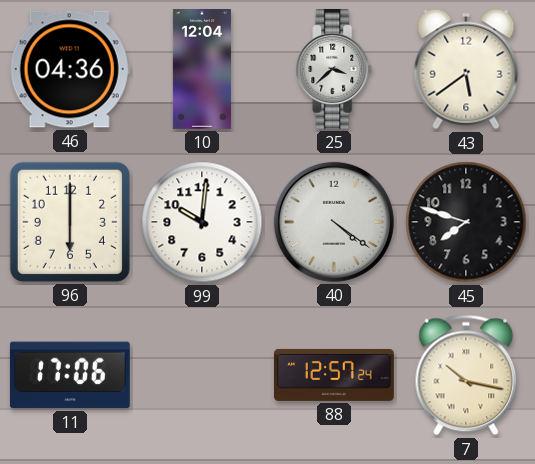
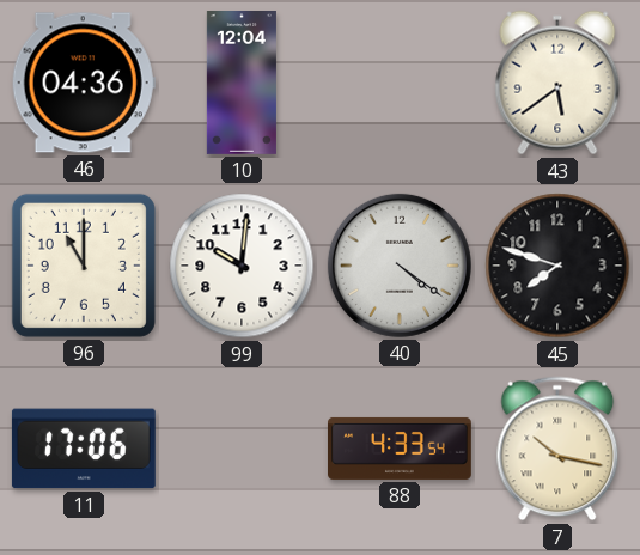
25: 3:38 -> none
96: 6:00 -> 11:00
88: 12:57 -> 4:33
